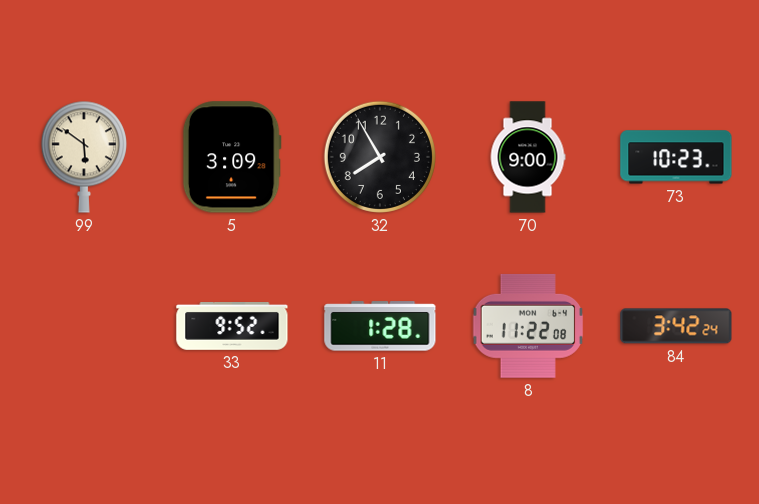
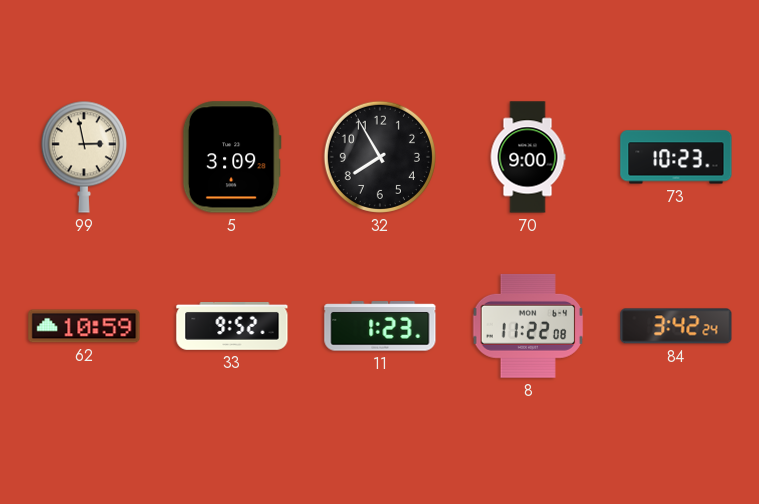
99: 5:51 -> 2:58
62: none -> 10:59
11: 1:28 -> 1:23
